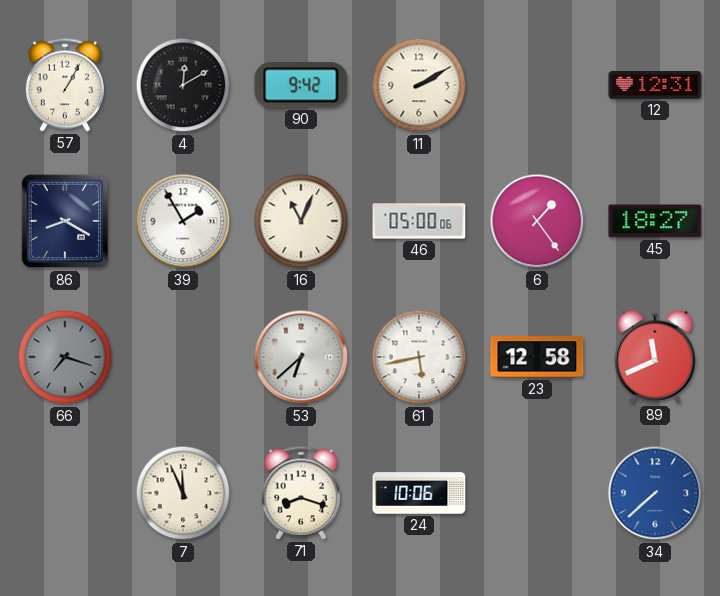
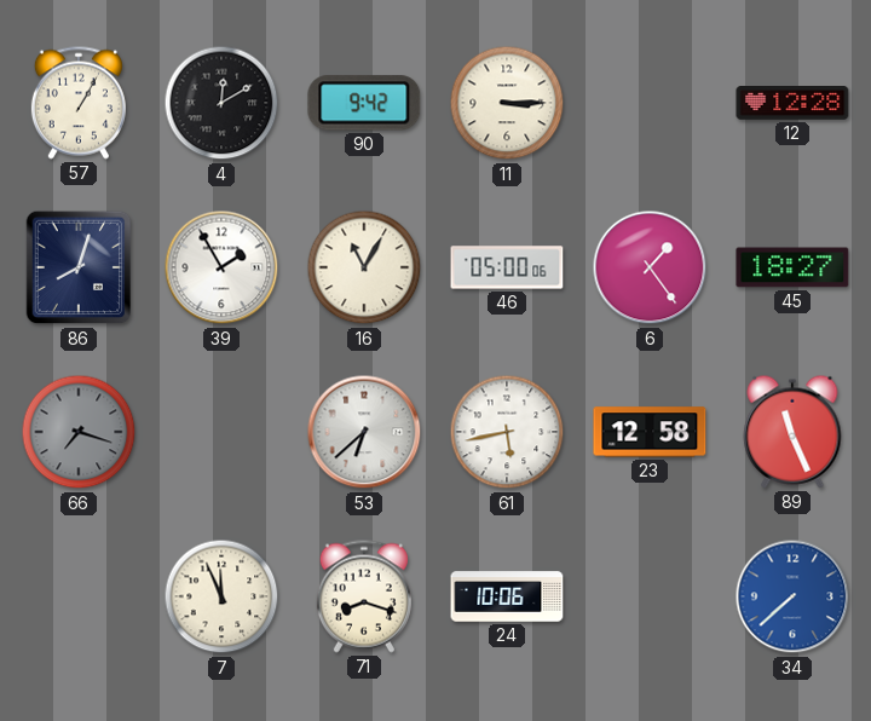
11: 2:10 -> 3:15
12: 12:31 -> 12:28
86: 8:20 -> 8:03
16: 11:04 -> 11:05
89: 11:41 -> 11:26
